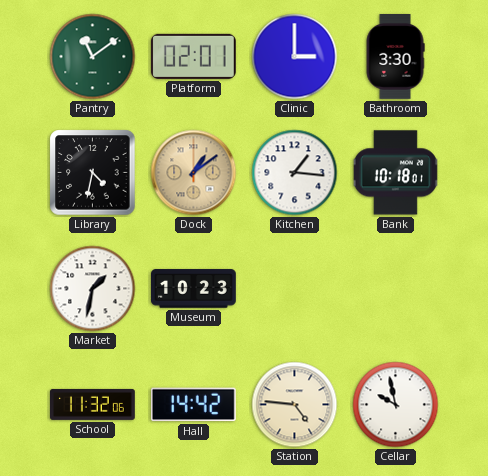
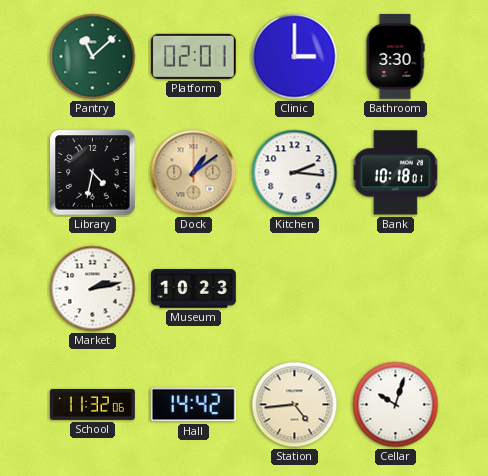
Pantry: 11:09 -> 11:08
Kitchen: 1:16 -> 2:16
Market: 1:32 -> 2:13
Station: 4:46 -> 4:44
Cellar: 9:58 -> 10:03
